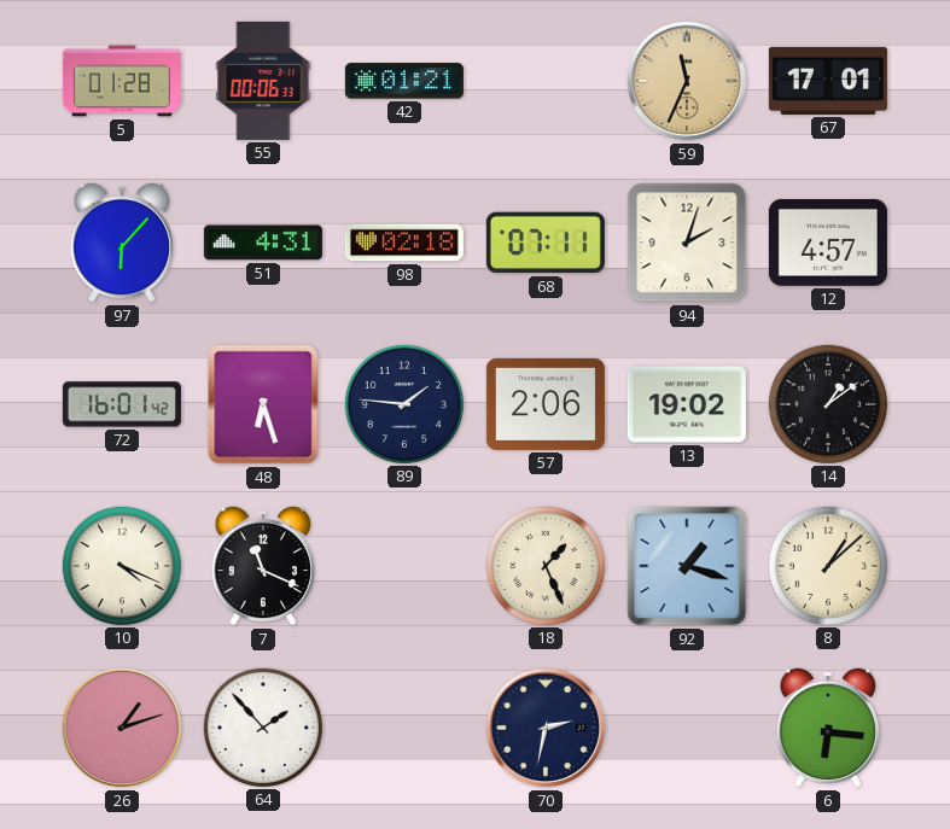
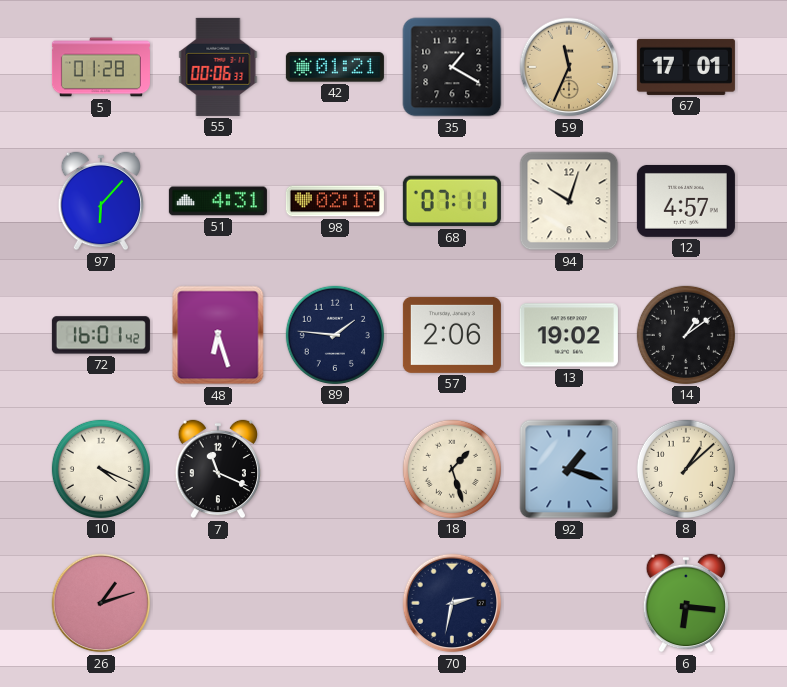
35: none -> 1:20
94: 2:03 -> 10:03
18: 1:26 -> 1:27
64: 1:53 -> none
